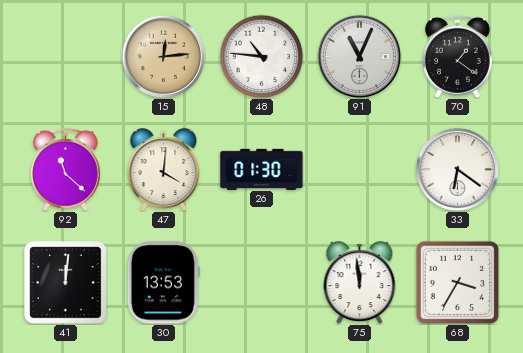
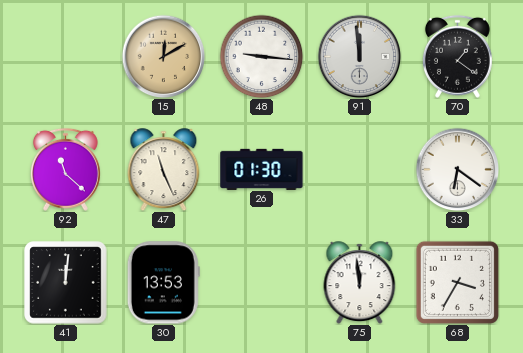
15: 12:14 -> 12:10
48: 10:46 -> 9:16
91: 11:04 -> 11:59
47: 4:01 -> 11:26
